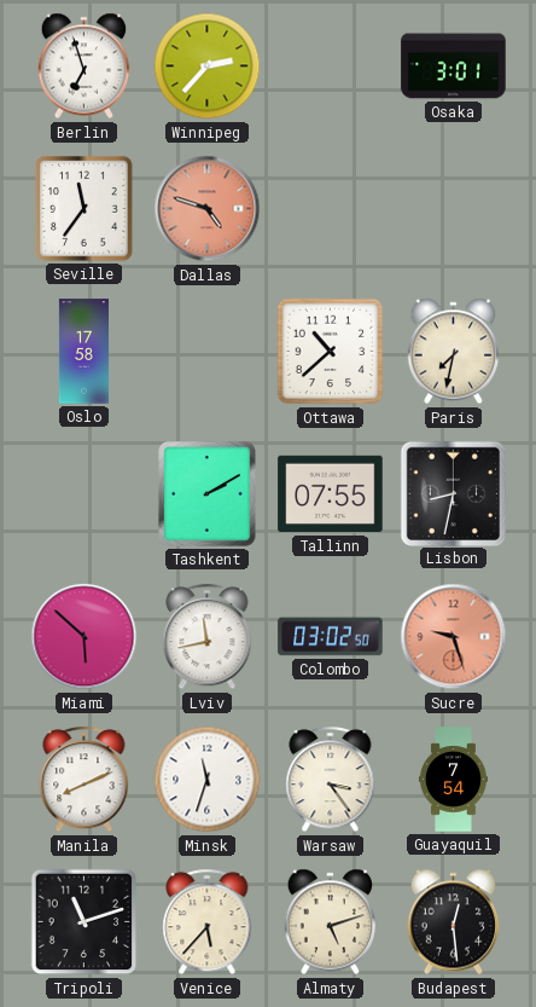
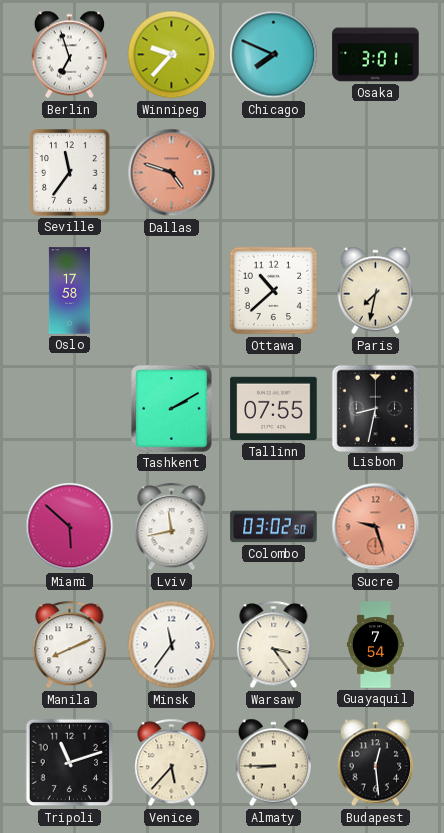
Winnipeg: 2:37 -> 9:37
Chicago: none -> 7:49
Minsk: 11:33 -> 11:36
Almaty: 5:12 -> 8:45
